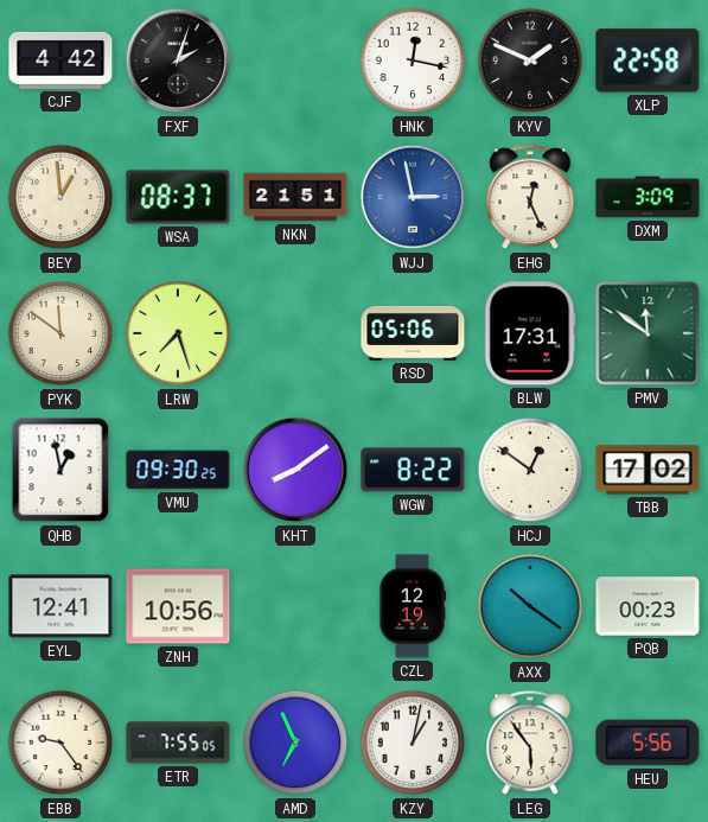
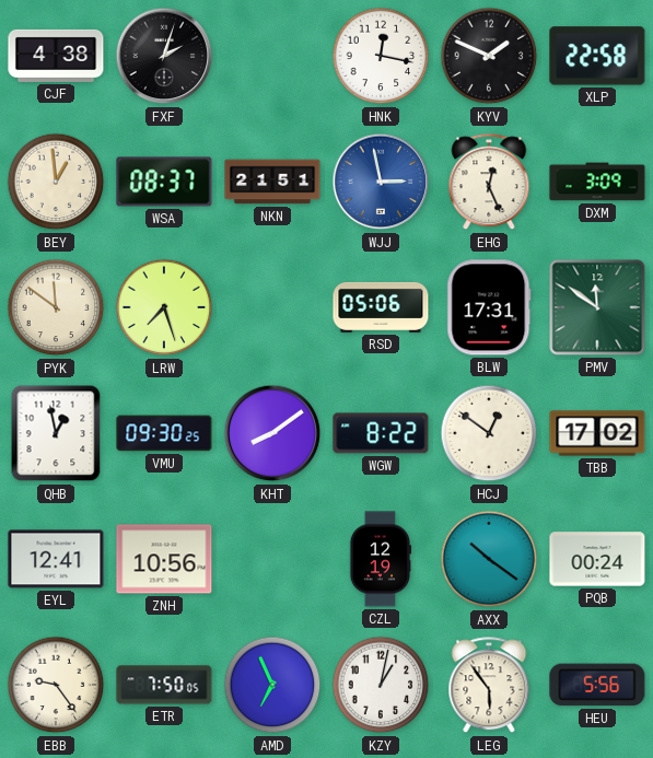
CJF: 4:42 -> 4:38
PQB: 00:23 -> 00:24
ETR: 7:55 -> 7:50
